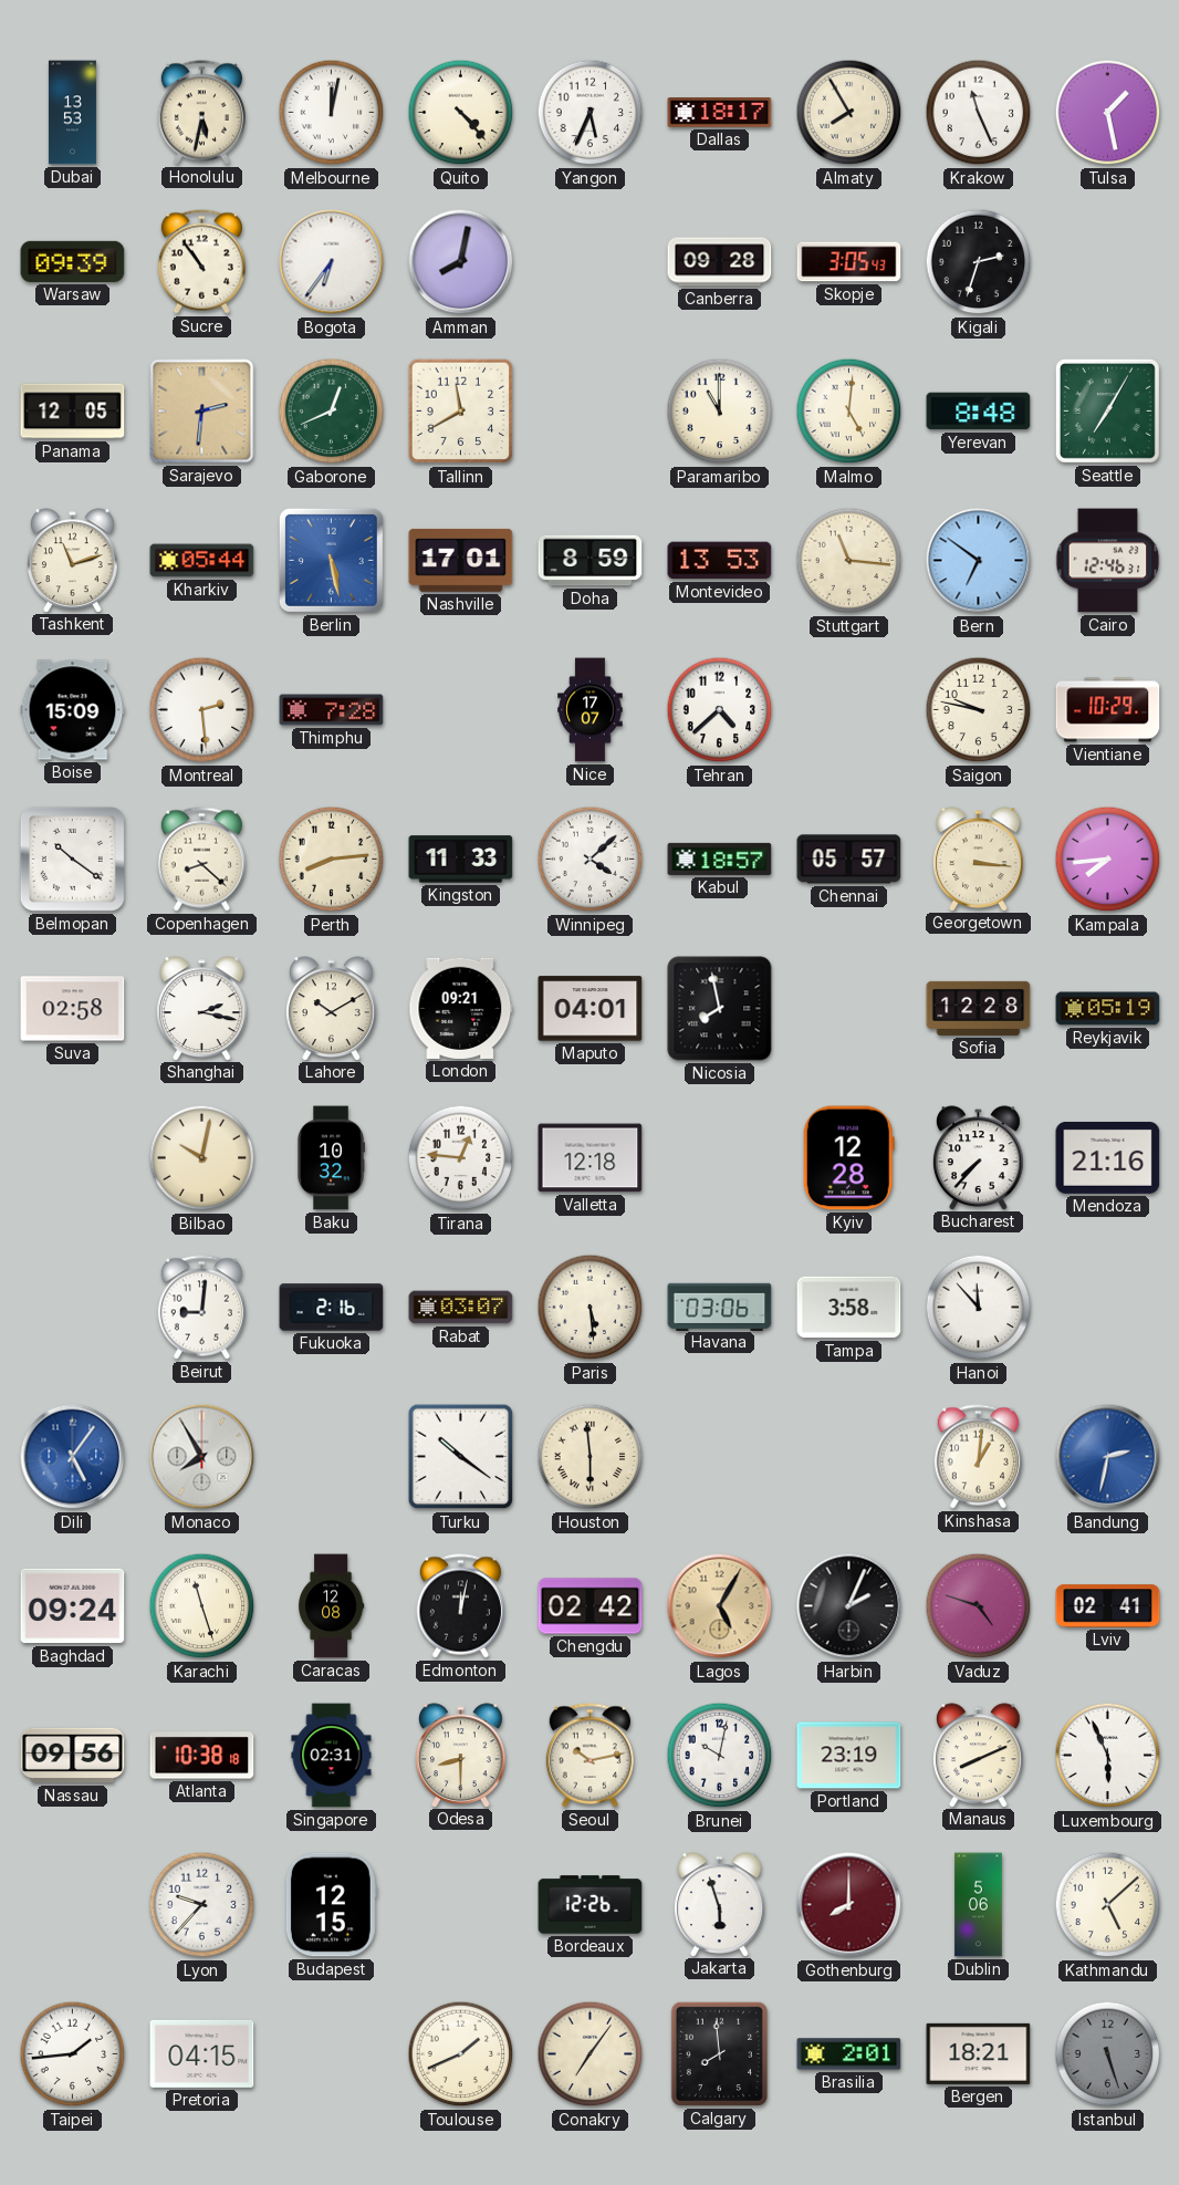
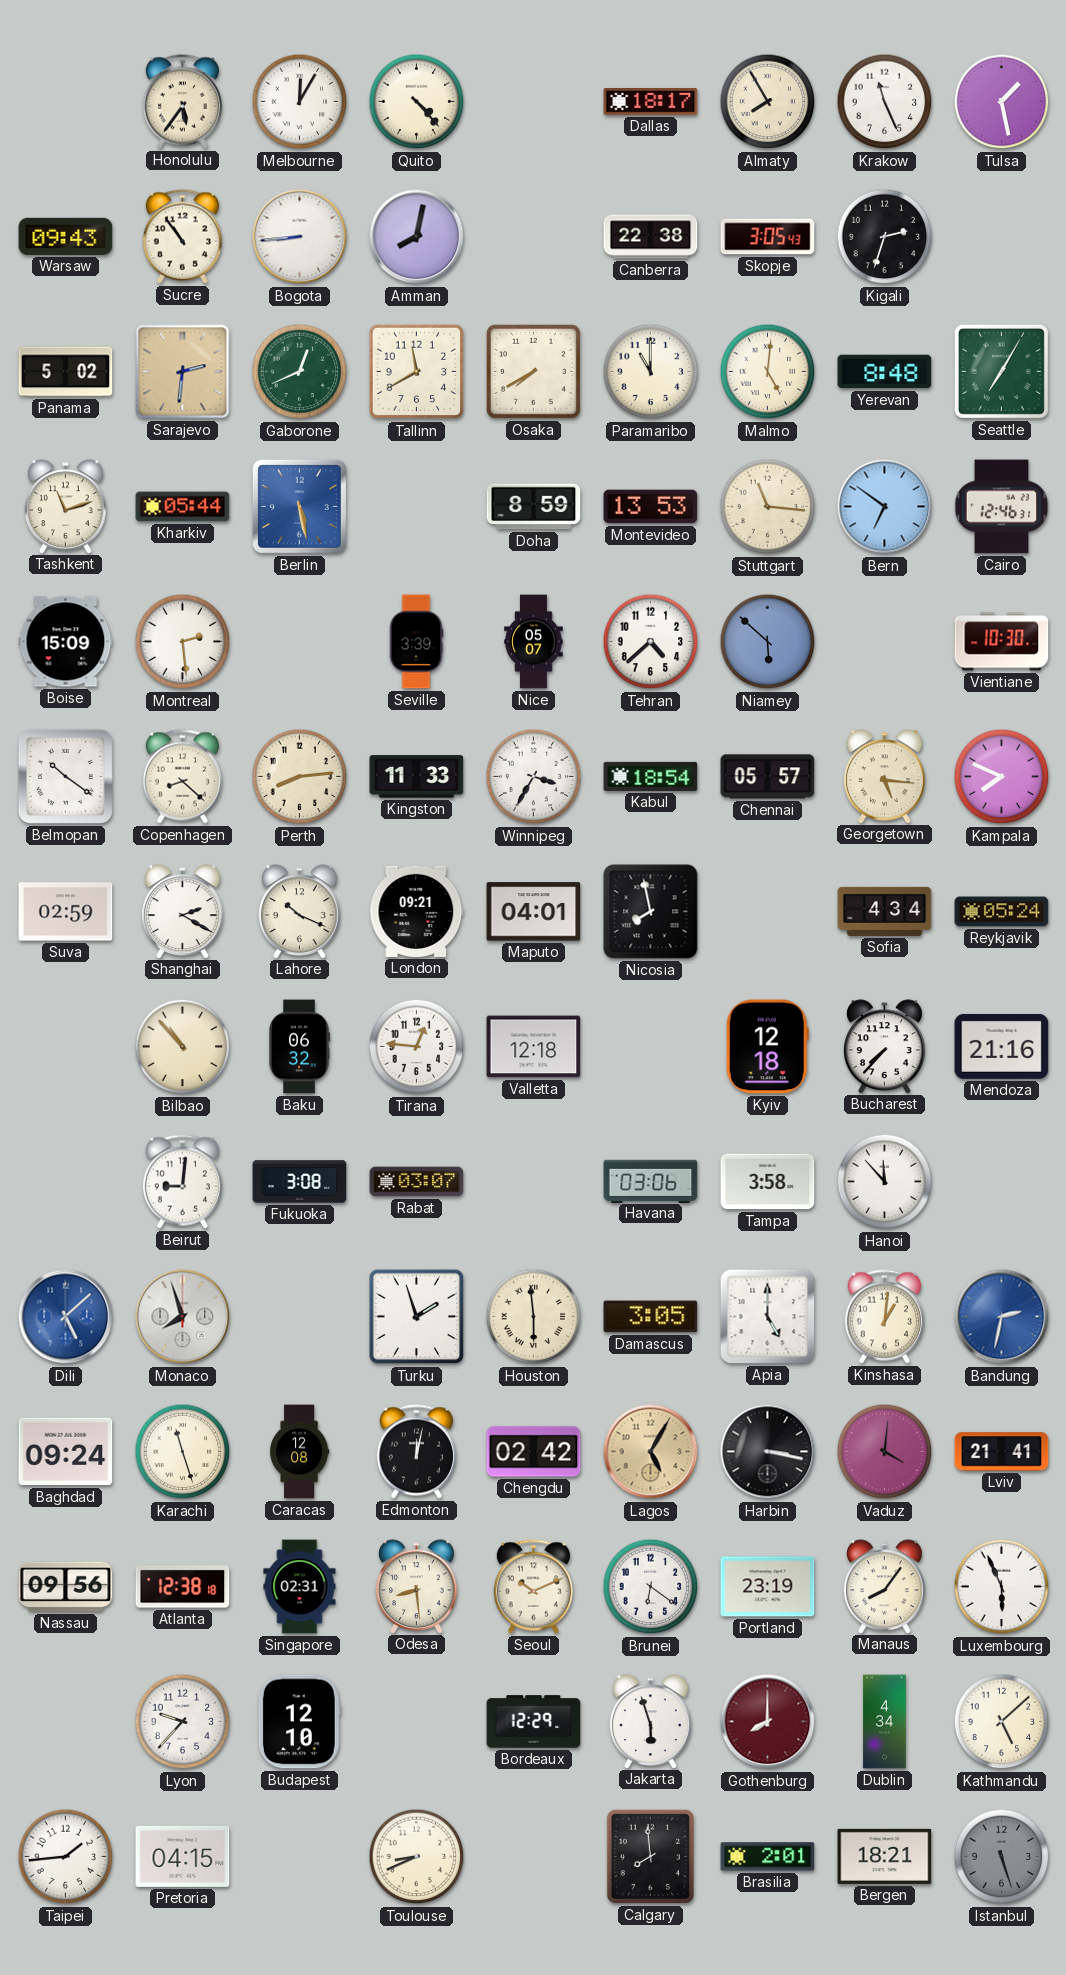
Dubai: 13:53 -> none
Honolulu: 5:32 -> 5:36
Melbourne: 12:02 -> 12:05
Yangon: 5:34 -> none
Warsaw: 09:39 -> 09:43
Bogota: 6:36 -> 8:44
Canberra: 09:28 -> 22:38
Panama: 12:05 -> 5:02
Osaka: none -> 7:40
Nashville: 17:01 -> none
Thimphu: 7:28 -> none
Seville: none -> 3:39
Nice: 17:07 -> 05:07
Niamey: none -> 5:52
Saigon: 9:47 -> none
Vientiane: 10:29 -> 10:30
Winnipeg: 4:08 -> 3:35
Kabul: 18:57 -> 18:54
Georgetown: 3:16 -> 5:16
Kampala: 7:44 -> 7:49
Suva: 02:58 -> 02:59
Shanghai: 2:17 -> 2:20
Lahore: 10:10 -> 10:19
Sofia: 12:28 -> 4:34
Reykjavik: 05:19 -> 05:24
Bilbao: 10:02 -> 10:53
Baku: 10:32 -> 06:32
Kyiv: 12:28 -> 12:18
Fukuoka: 2:16 -> 3:08
Paris: 5:29 -> none
Dili: 5:06 -> 5:08
Monaco: 7:55 -> 7:57
Turku: 10:21 -> 1:57
Damascus: none -> 3:05
Apia: none -> 5:00
Harbin: 2:04 -> 3:17
Vaduz: 4:48 -> 4:01
Lviv: 02:41 -> 21:41
Atlanta: 10:38 -> 12:38
Odesa: 8:30 -> 8:29
Seoul: 10:13 -> 10:11
Brunei: 10:02 -> 6:21
Manaus: 8:11 -> 8:06
Budapest: 12:15 -> 12:10
Bordeaux: 12:26 -> 12:29
Dublin: 5:06 -> 4:34
Toulouse: 1:41 -> 8:41
Conakry: 7:06 -> none
